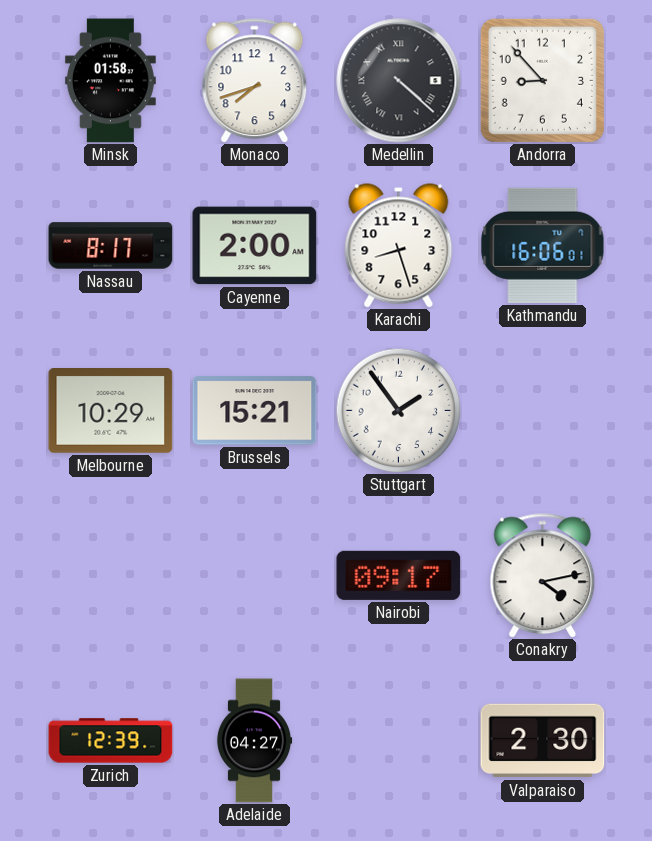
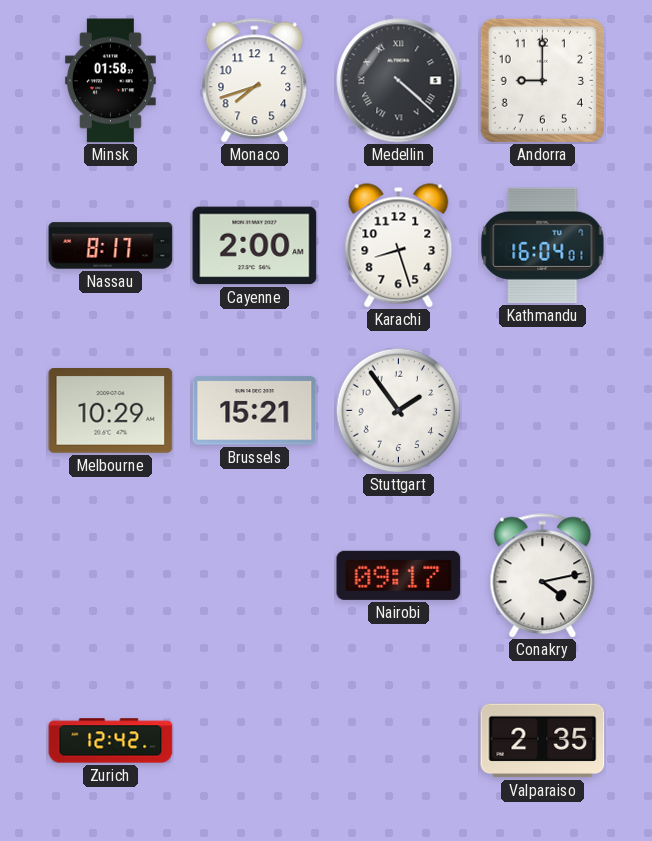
Andorra: 8:53 -> 9:00
Kathmandu: 16:06 -> 16:04
Zurich: 12:39 -> 12:42
Adelaide: 04:27 -> none
Valparaiso: 2:30 -> 2:35
